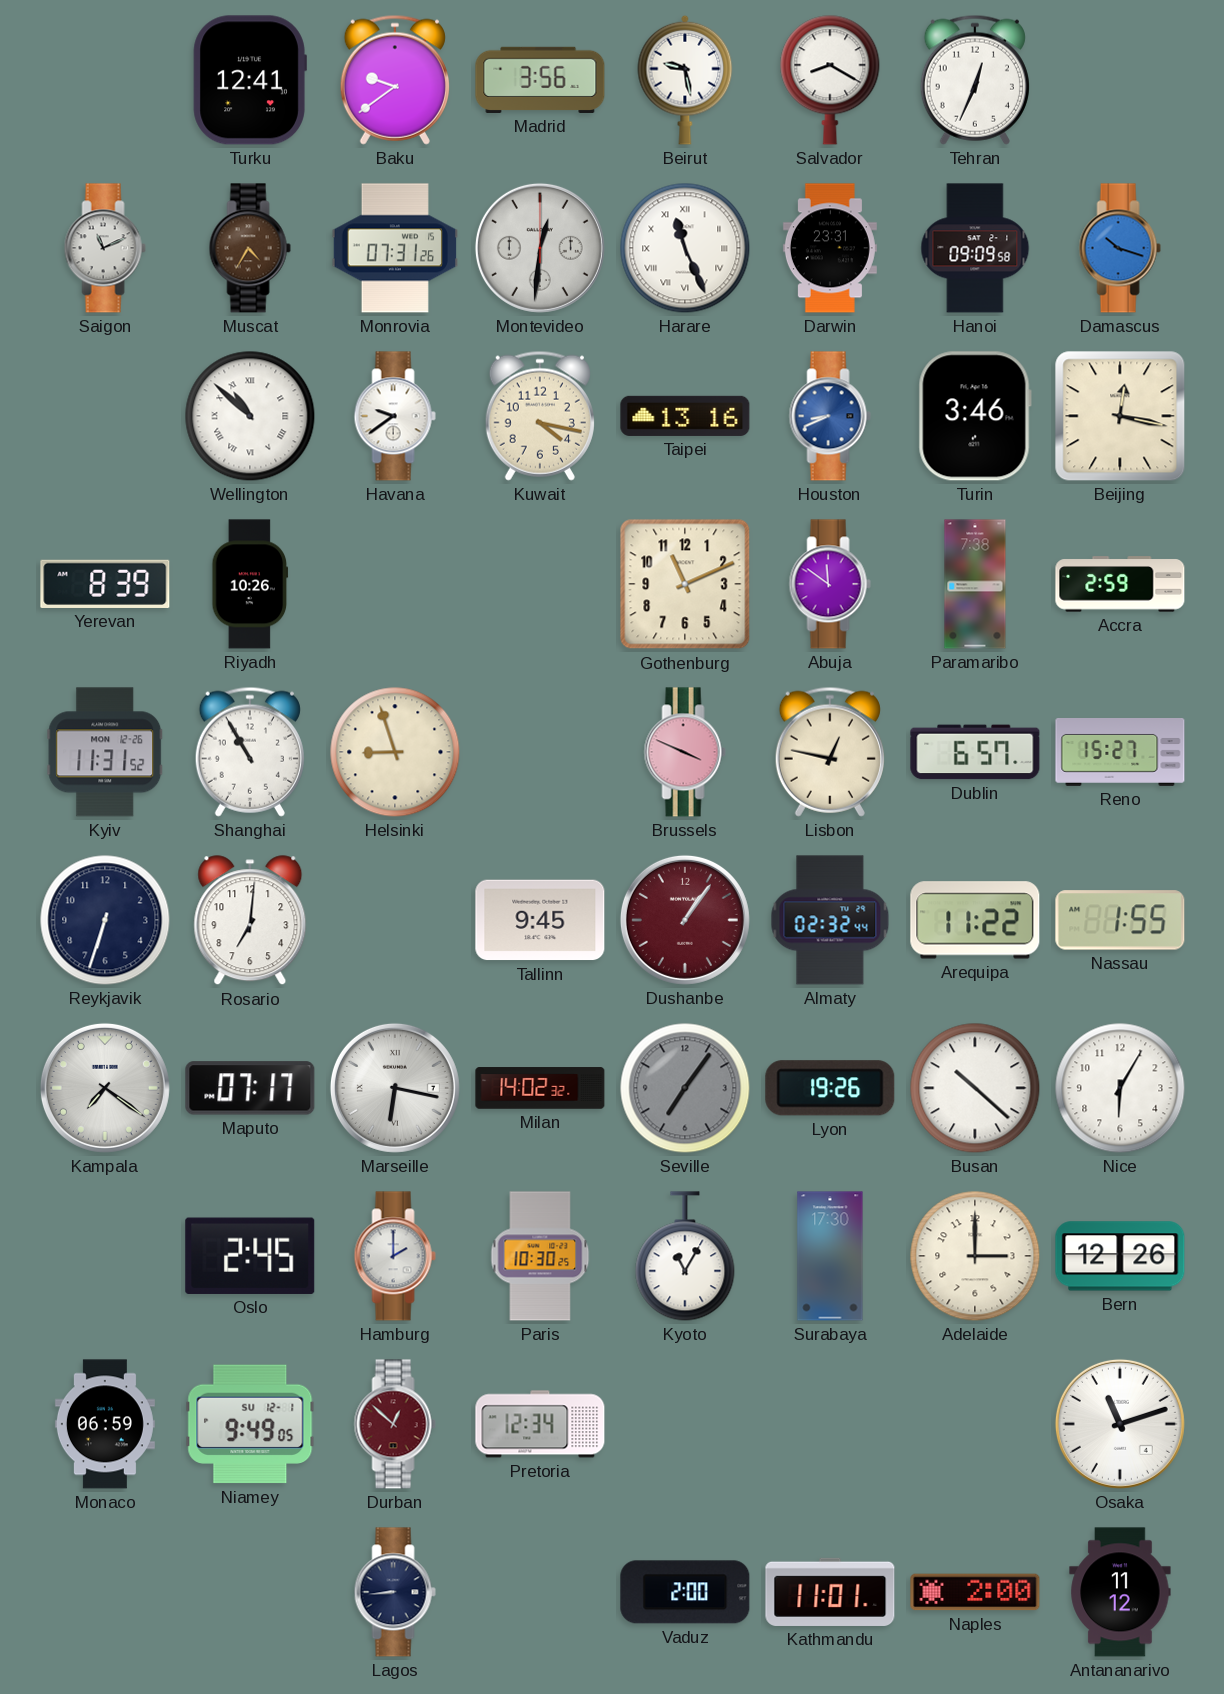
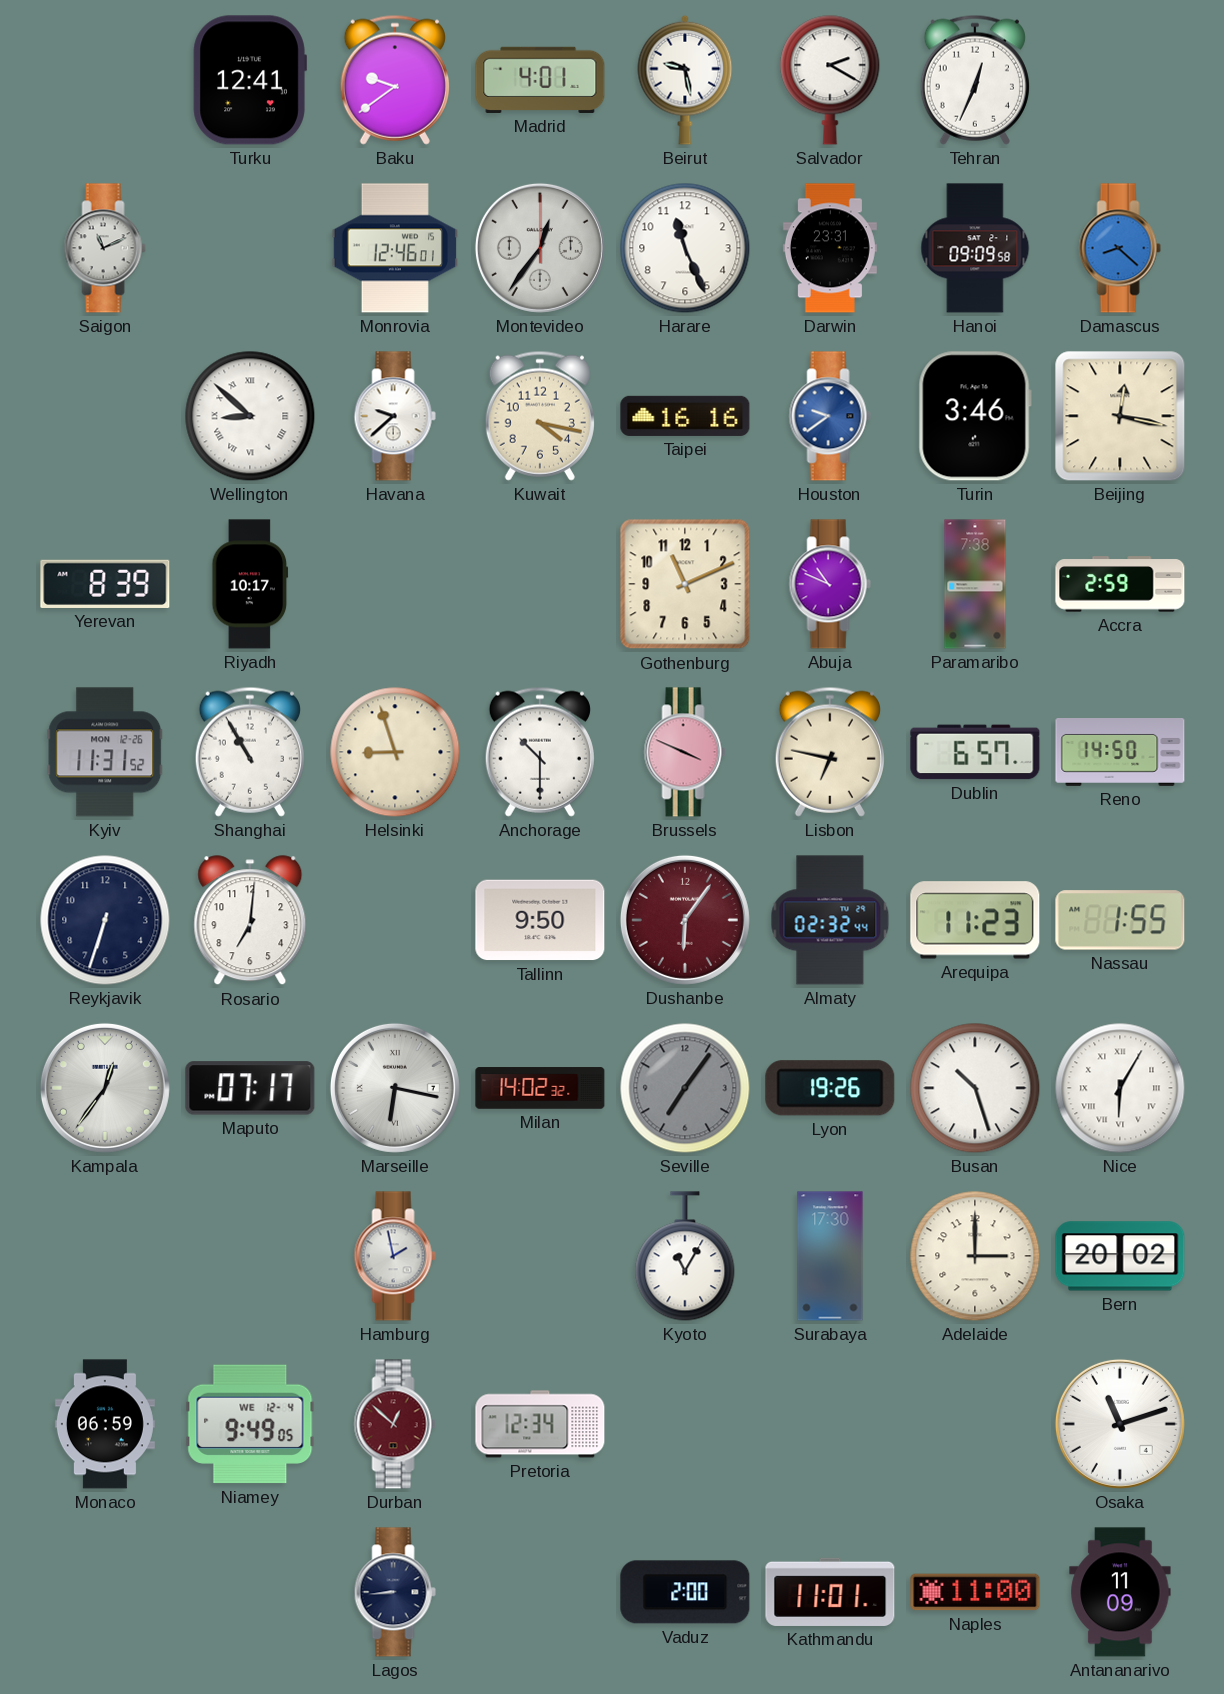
Madrid: 3:56 -> 4:01
Salvador: 8:20 -> 2:20
Muscat: 4:35 -> none
Monrovia: 07:31 -> 12:46
Montevideo: 12:31 -> 12:36
Harare numerals: Roman -> Arabic
Damascus: 10:18 -> 8:22
Wellington: 10:52 -> 8:52
Havana: 9:39 -> 9:38
Taipei: 13:16 -> 16:16
Houston: 8:41 -> 9:39
Riyadh: 10:26 -> 10:17
Abuja: 11:51 -> 10:49
Anchorage: none -> 10:30
Lisbon: 12:47 -> 6:47
Reno: 15:27 -> 14:50
Tallinn: 9:45 -> 9:50
Dushanbe: 1:06 -> 6:06
Arequipa: 11:22 -> 11:23
Kampala: 7:21 -> 12:36
Busan: 10:22 -> 10:27
Nice numerals: Arabic -> Roman
Oslo: 2:45 -> none
Hamburg: 2:00 -> 1:58
Paris: 10:30 -> none
Bern: 12:26 -> 20:02
Niamey date: SU 12-1 -> WE 12-4
Naples: 2:00 -> 11:00
Antananarivo: 11:12 -> 11:09
